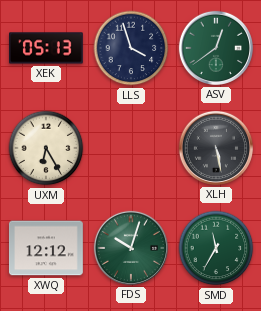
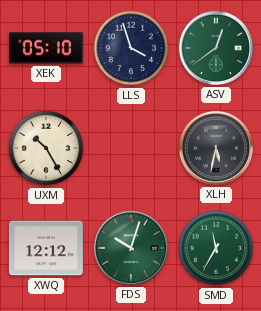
XEK: 05:13 -> 05:10
UXM: 6:25 -> 10:25
XLH: 5:28 -> 5:32
